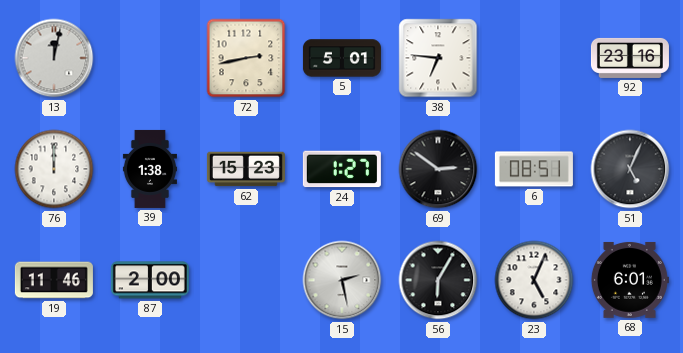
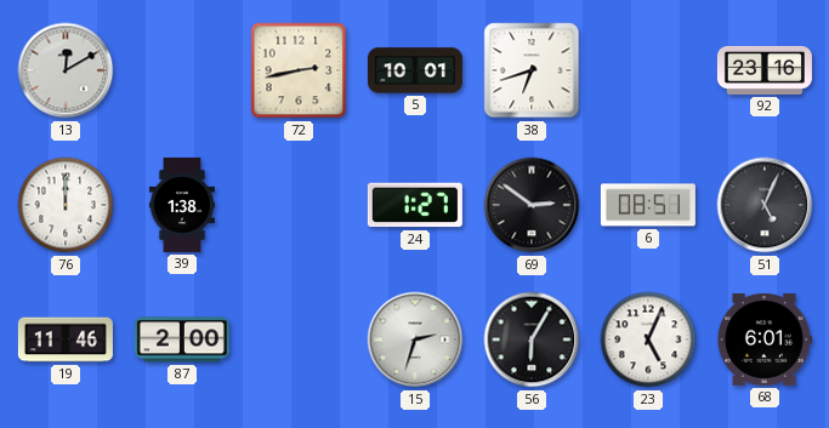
13: 12:02 -> 12:10
5: 5:01 -> 10:01
38: 6:46 -> 6:42
62: 15:23 -> none
15: 2:28 -> 2:33
